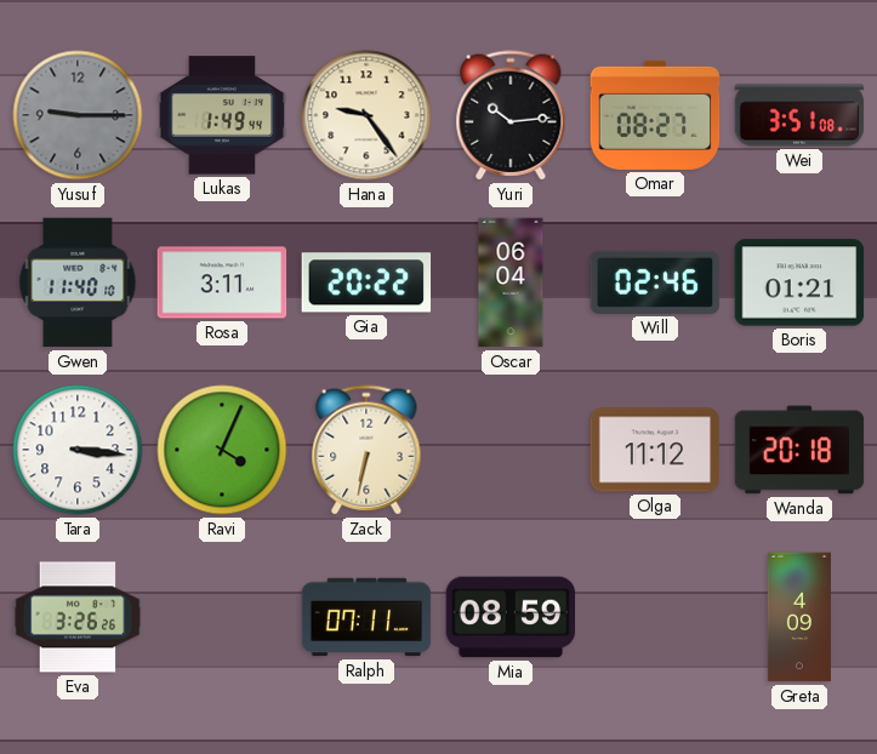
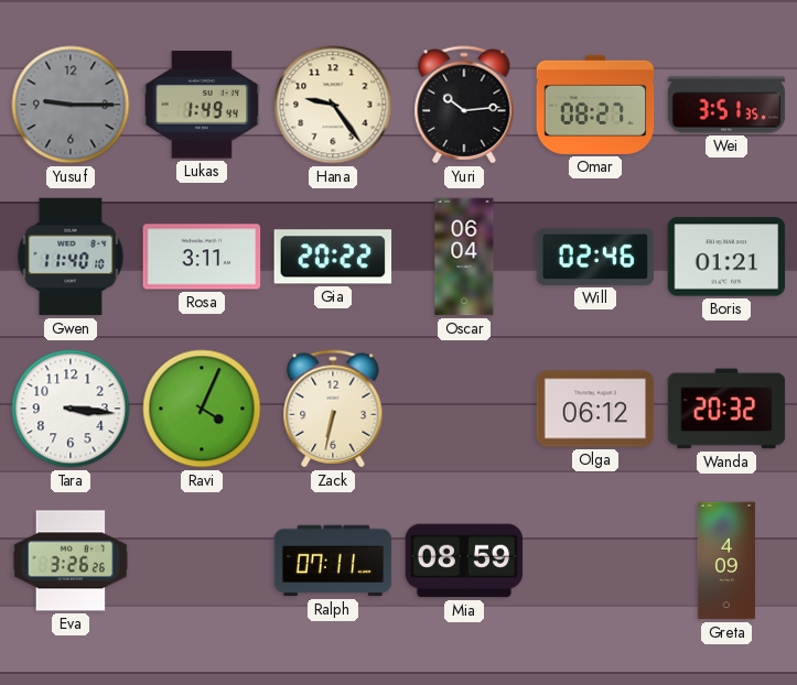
Wei: 3:51:08 -> 3:51:35
Olga: 11:12 -> 06:12
Wanda: 20:18 -> 20:32
